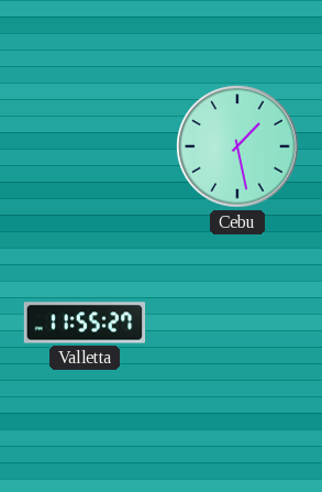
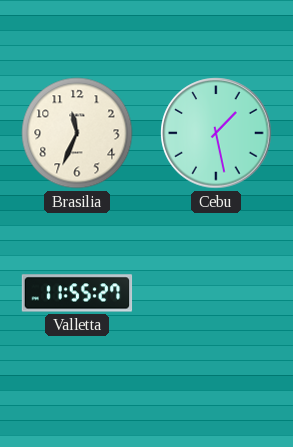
Brasilia: none -> 11:34
